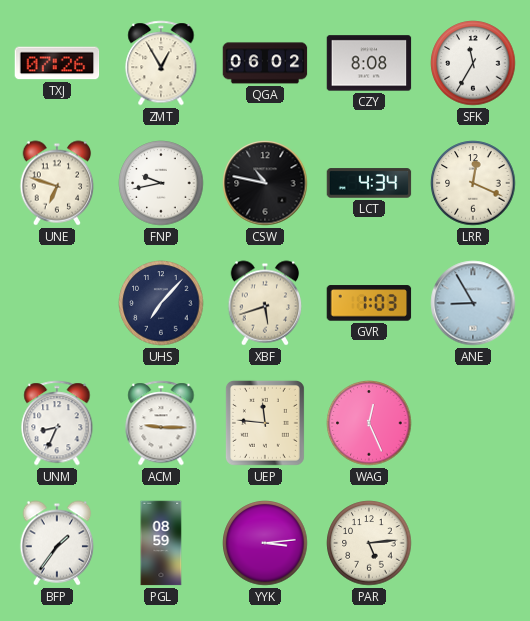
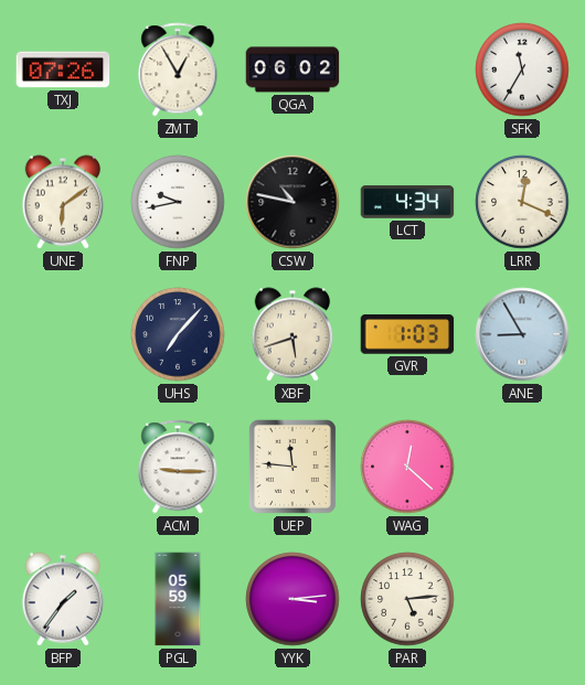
CZY: 8:08 -> none
UNE: 6:48 -> 6:09
UNM: 8:34 -> none
WAG: 12:26 -> 12:22
PGL: 08:59 -> 05:59
